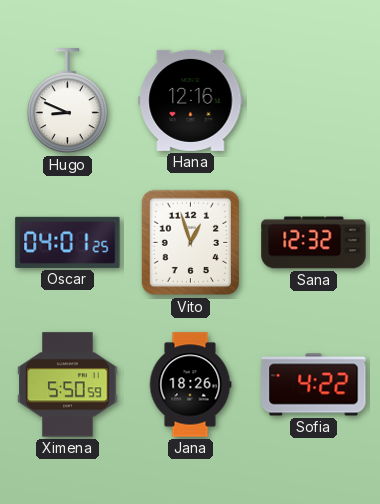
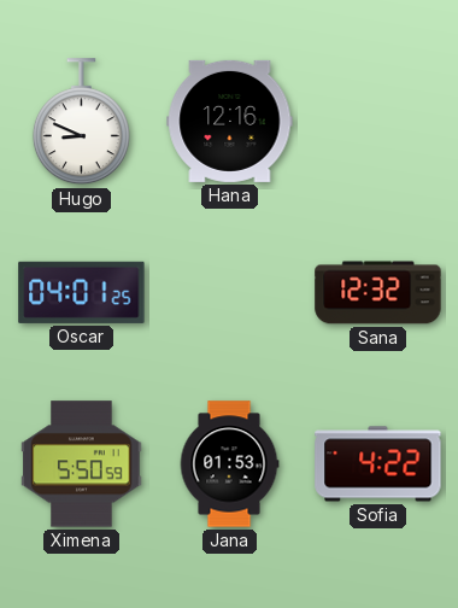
Vito: 12:57 -> none
Jana: 18:26 -> 01:53
